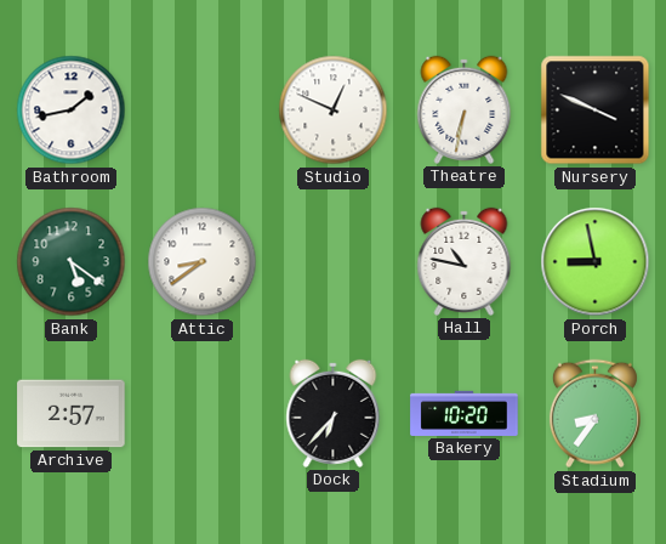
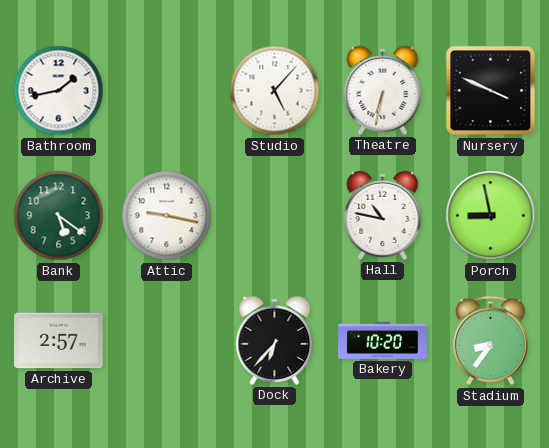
Studio: 12:49 -> 5:07
Attic: 8:39 -> 9:17
